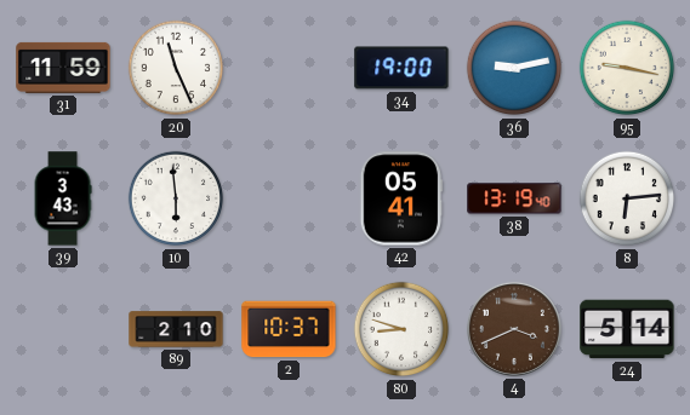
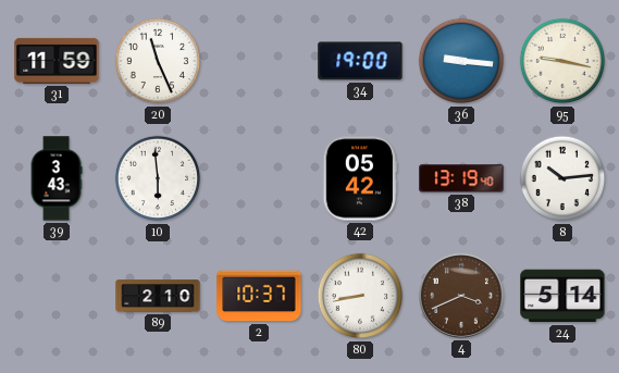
36: 9:13 -> 9:16
42: 05:41 -> 05:42
8: 6:14 -> 10:14
80: 8:48 -> 8:43
